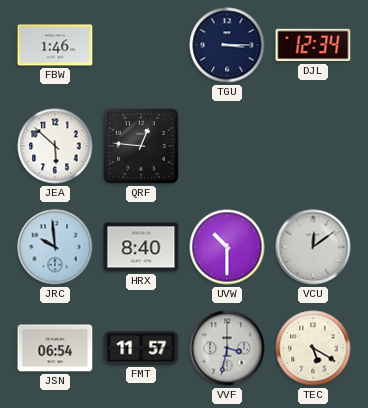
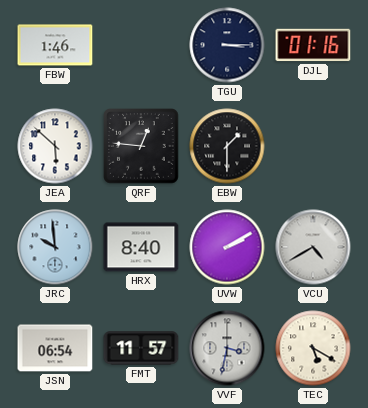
DJL: 12:34 -> 01:16
EBW: none -> 1:30
UVW: 10:30 -> 2:10
VCU: 12:09 -> 4:40
